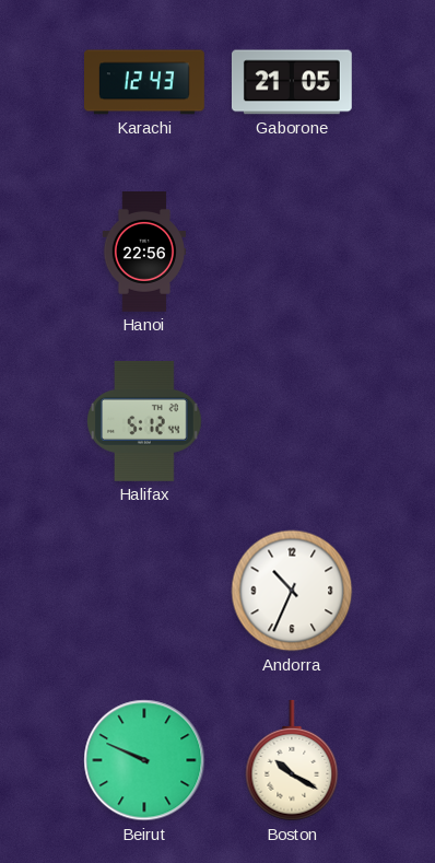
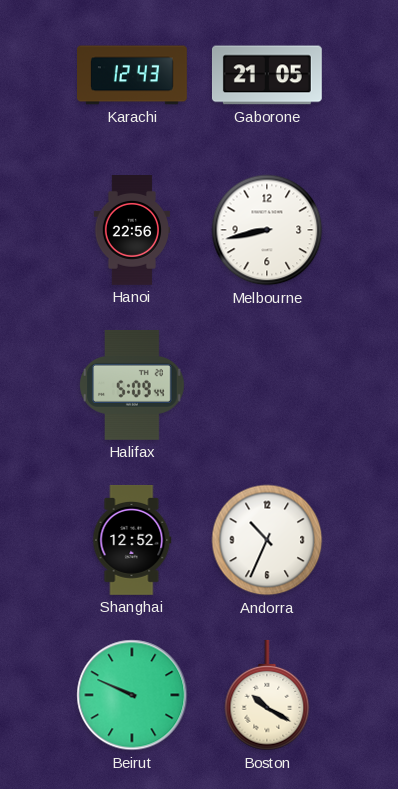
Melbourne: none -> 8:43
Halifax: 5:12 -> 5:09
Shanghai: none -> 12:52
